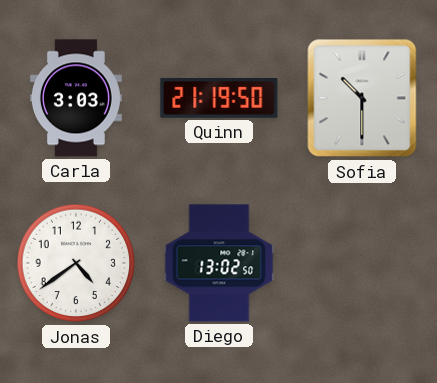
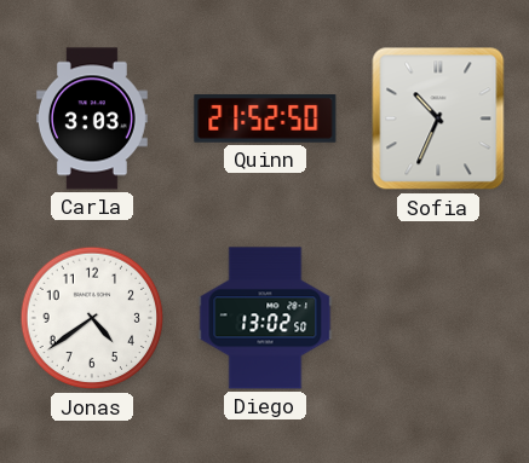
Quinn: 21:19 -> 21:52
Sofia: 10:30 -> 10:34
